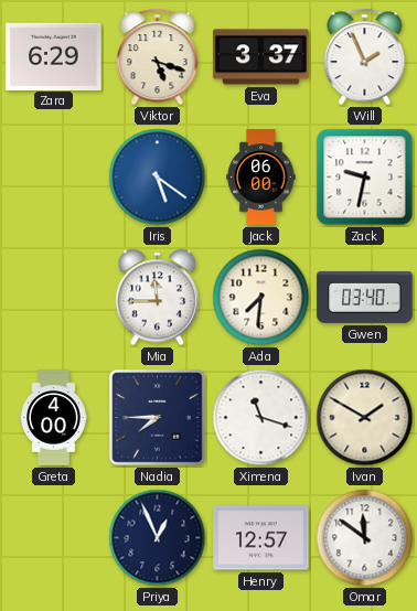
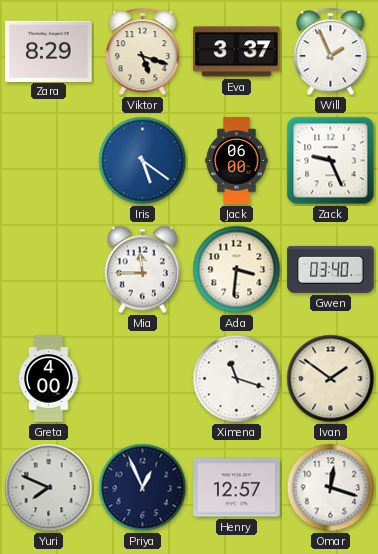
Zara: 6:29 -> 8:29
Zack: 9:32 -> 9:26
Ada: 7:31 -> 3:31
Nadia: 7:45 -> none
Ivan: 1:50 -> 1:51
Yuri: none -> 7:49
Omar: 11:51 -> 12:18
